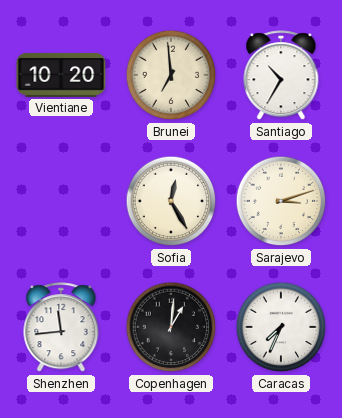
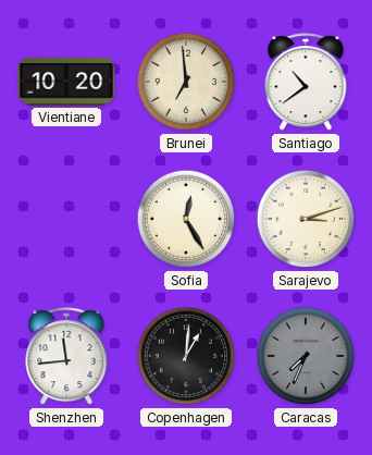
Santiago: 10:35 -> 10:39
Caracas dial: white -> grey
